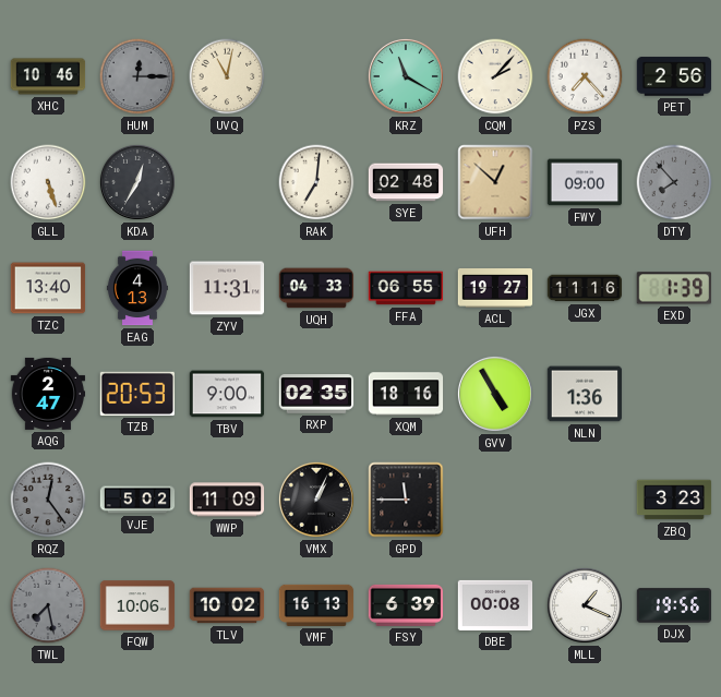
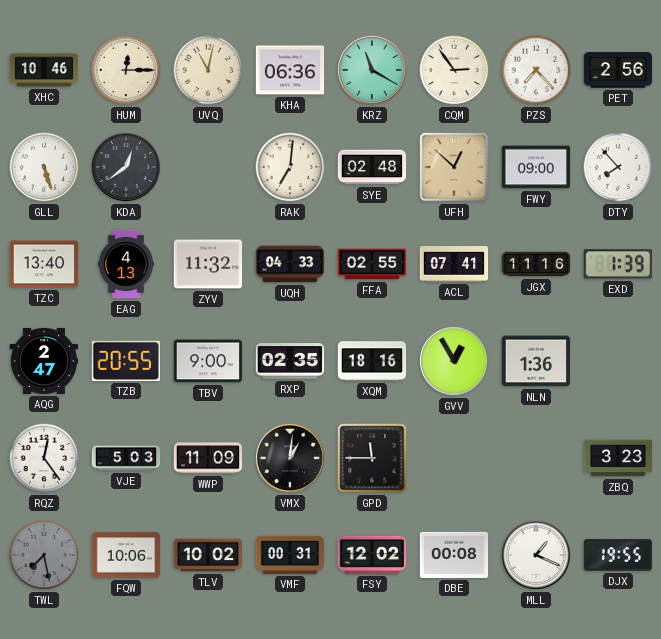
HUM dial: grey -> cream
KHA: none -> 06:36
CQM: 2:07 -> 2:54
KDA: 12:35 -> 12:39
DTY dial: grey -> white
ZYV: 11:31 -> 11:32
FFA: 06:55 -> 02:55
ACL: 19:27 -> 07:41
TZB: 20:53 -> 20:55
GVV: 4:55 -> 12:55
RQZ dial: grey -> white
VJE: 5:02 -> 5:03
VMX: 1:04 -> 1:01
VMF: 16:13 -> 00:31
FSY: 6:39 -> 12:02
DJX: 19:56 -> 19:55
